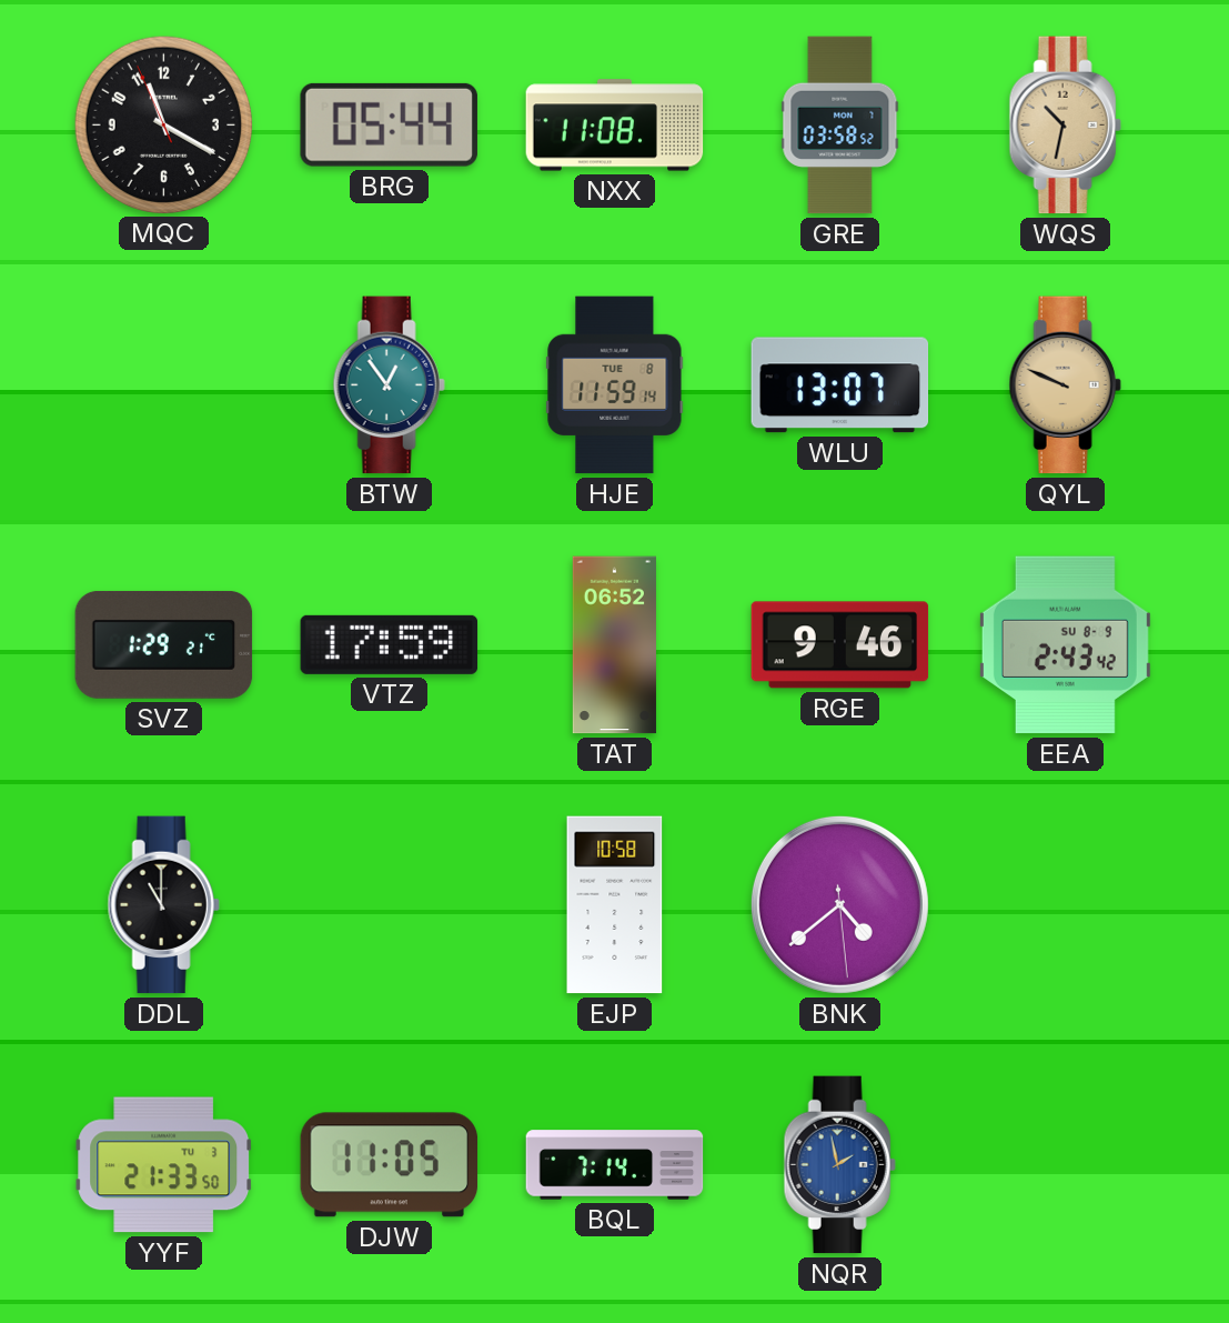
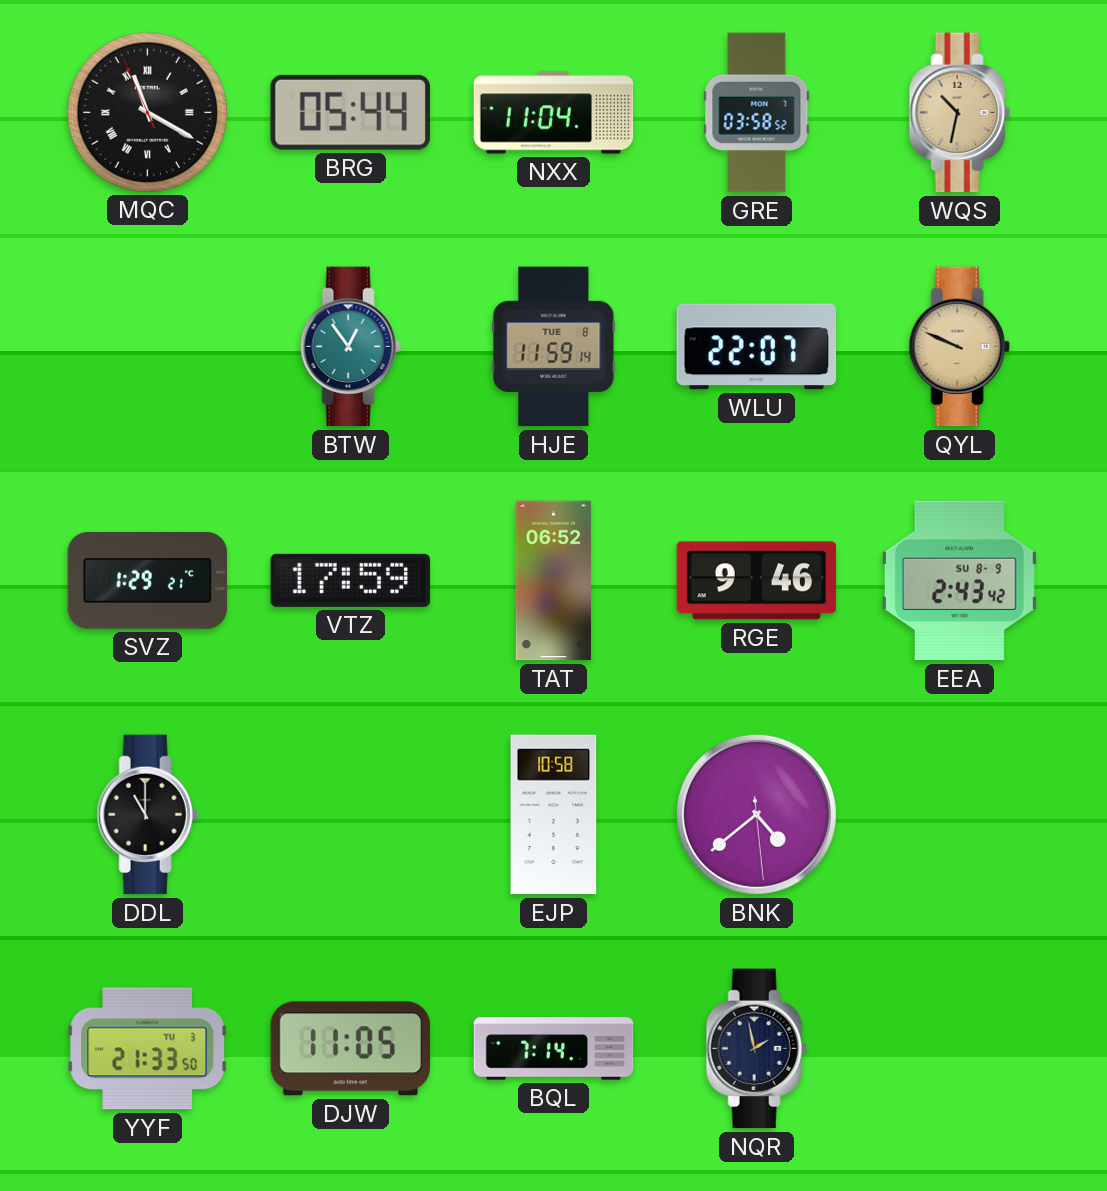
MQC numerals: Arabic -> Roman
NXX: 11:08 -> 11:04
WLU: 13:07 -> 22:07
NQR dial: blue -> navy
